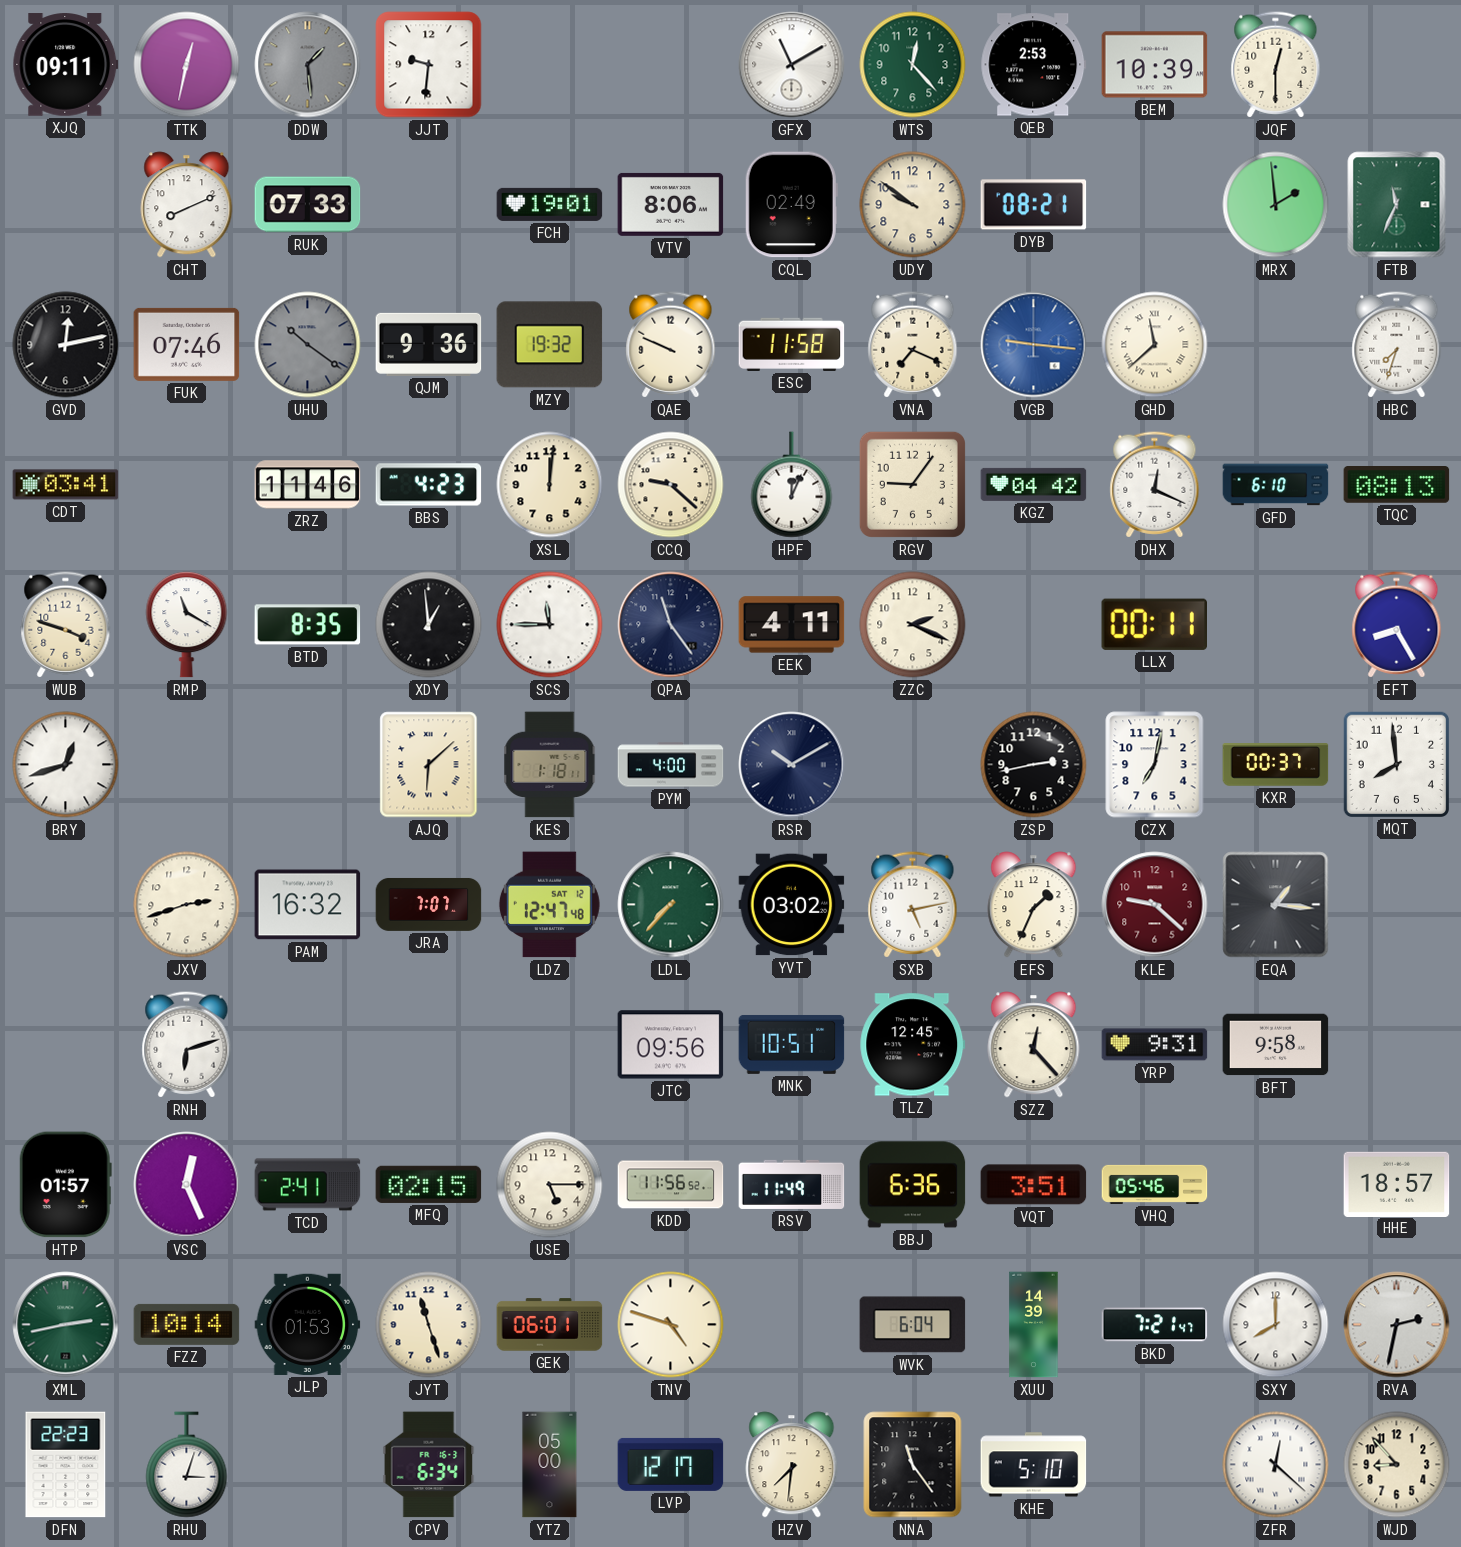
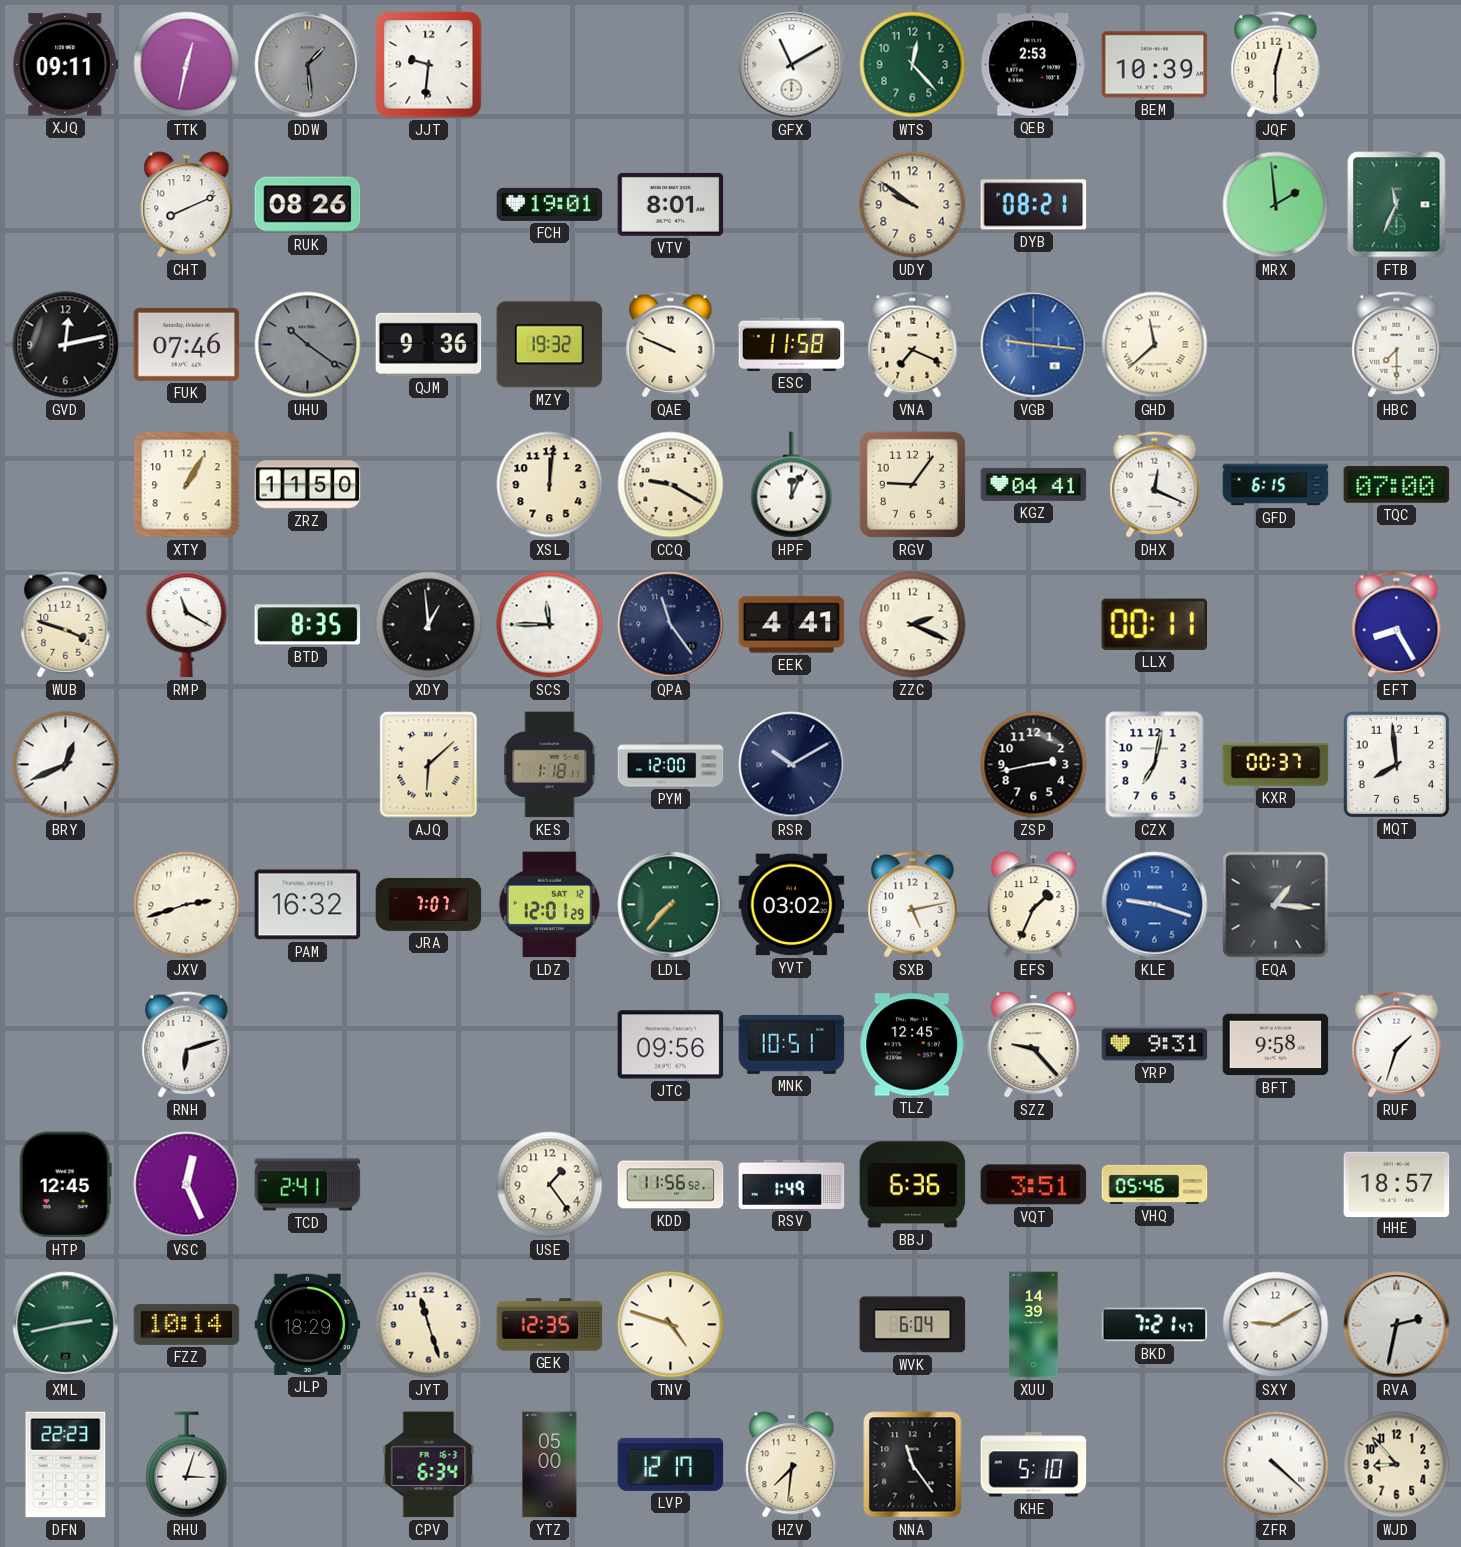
RUK: 07:33 -> 08:26
VTV: 8:06 -> 8:01
CQL: 02:49 -> none
HBC: 7:33 -> 7:30
CDT: 03:41 -> none
XTY: none -> 1:05
ZRZ: 11:46 -> 11:50
BBS: 4:23 -> none
CCQ: 9:22 -> 9:20
KGZ: 04:42 -> 04:41
GFD: 6:10 -> 6:15
TQC: 08:13 -> 07:00
EEK: 4:11 -> 4:41
BRY: 12:42 -> 12:41
PYM: 4:00 -> 12:00
LDZ: 12:47 -> 12:01
KLE: 9:22 -> 9:18
KLE dial: burgundy -> blue
SZZ: 12:23 -> 9:23
RUF: none -> 1:33
HTP: 01:57 -> 12:45
MFQ: 02:15 -> none
USE: 5:15 -> 1:24
RSV: 11:49 -> 1:49
JLP: 01:53 -> 18:29
GEK: 06:01 -> 12:35
SXY: 8:00 -> 9:10
ZFR: 12:22 -> 4:22
